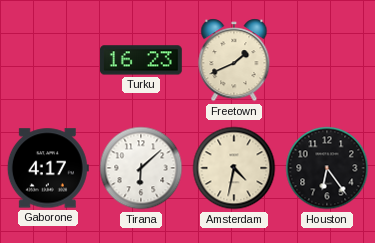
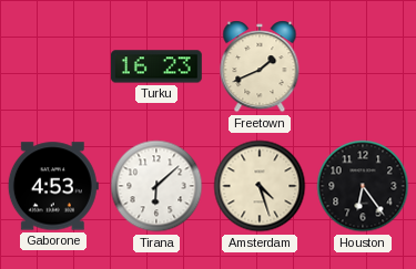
Gaborone: 4:17 -> 4:53
Amsterdam: 4:32 -> 4:27
